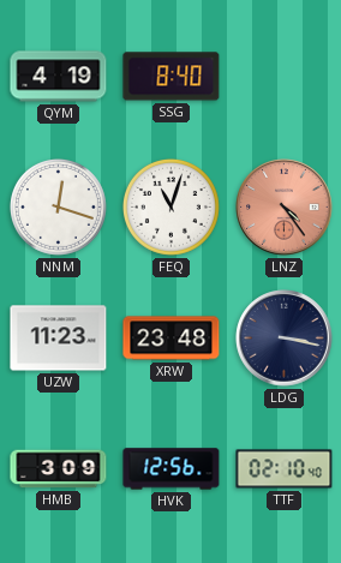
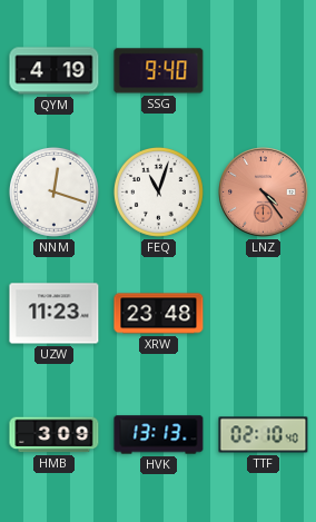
SSG: 8:40 -> 9:40
LDG: 3:17 -> none
HVK: 12:56 -> 13:13
